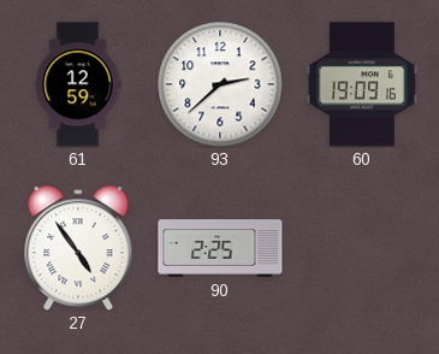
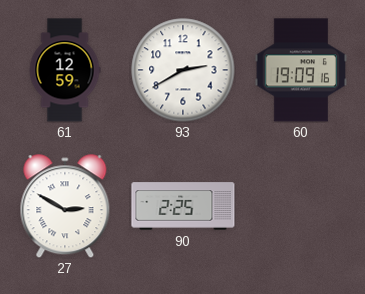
93: 2:38 -> 2:40
27: 4:54 -> 2:50
